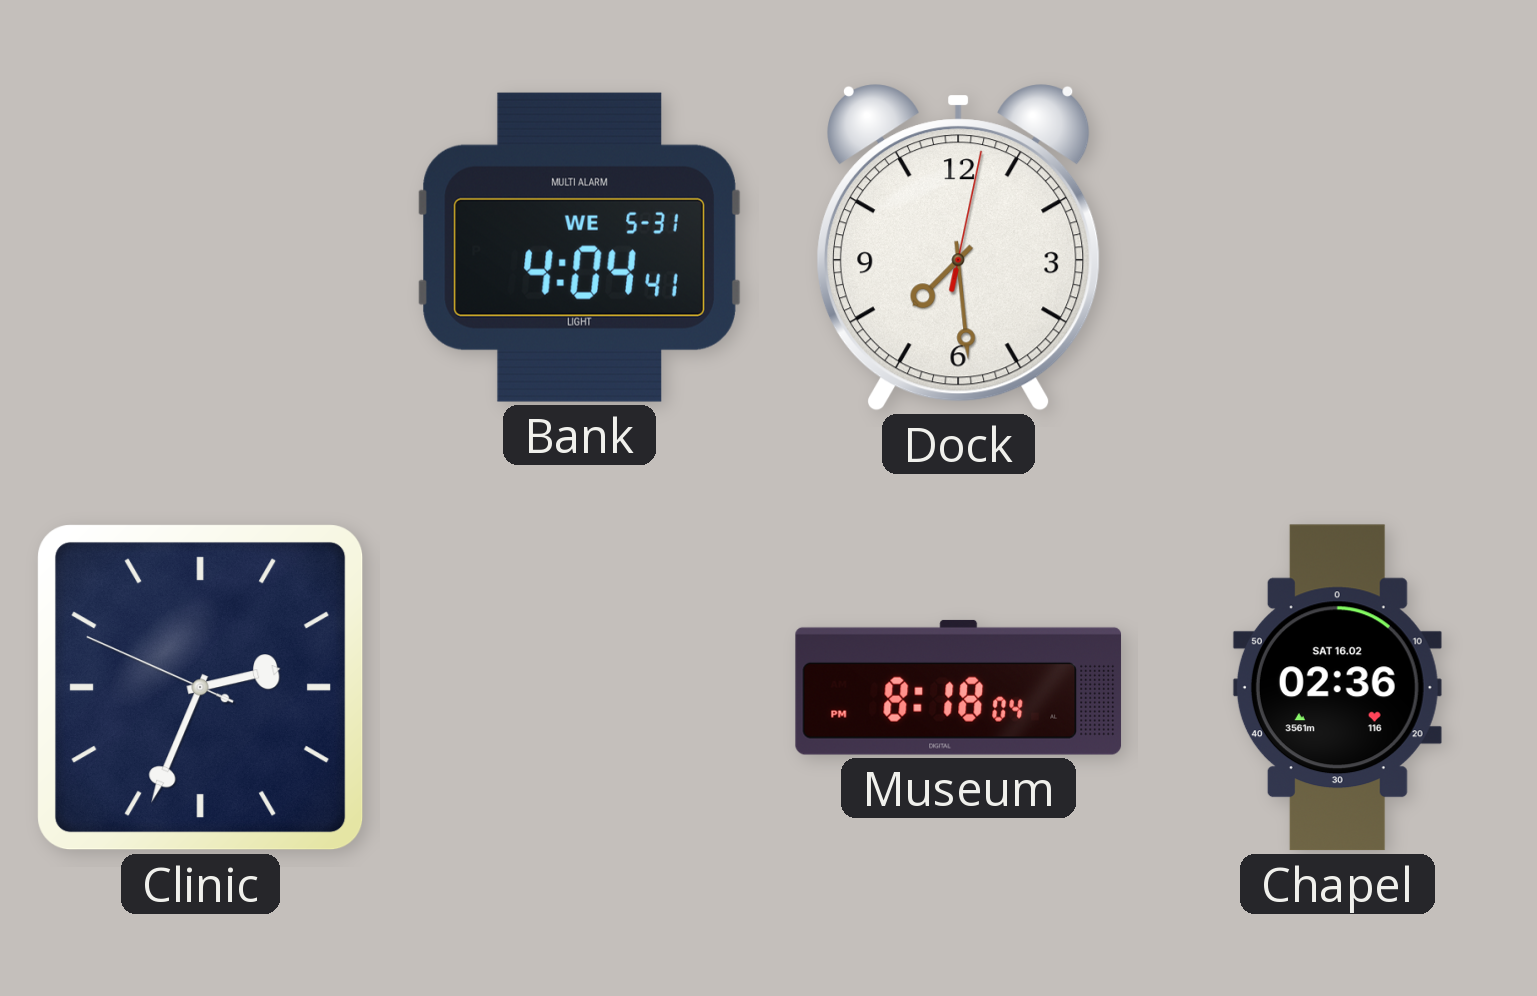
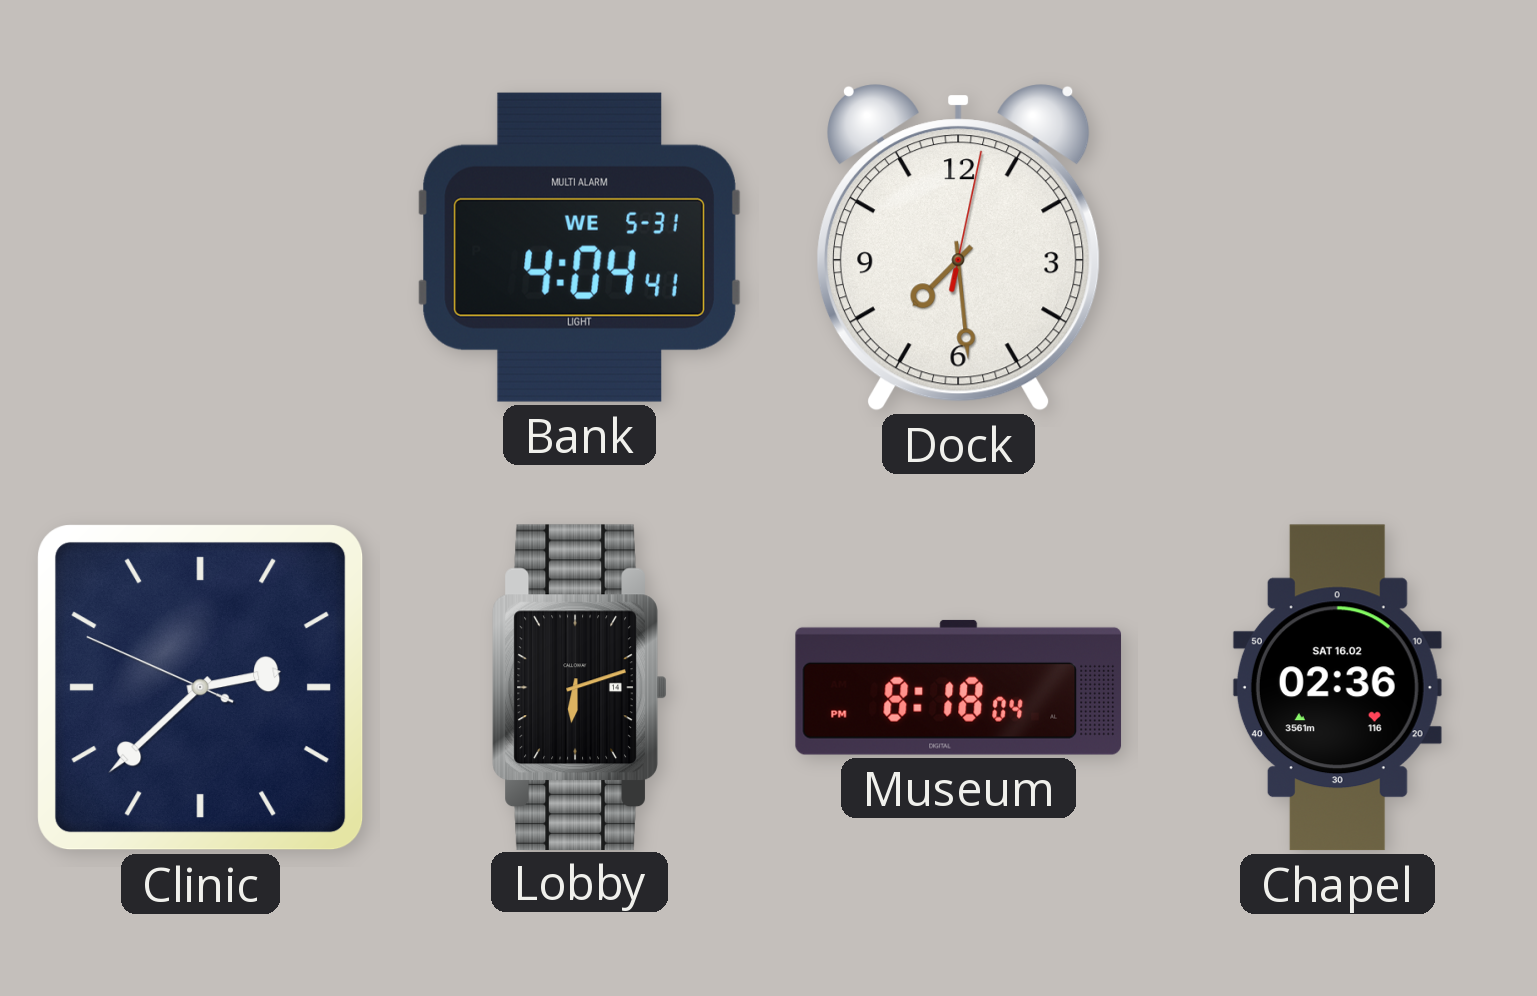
Clinic: 2:33 -> 2:37
Lobby: none -> 6:12
